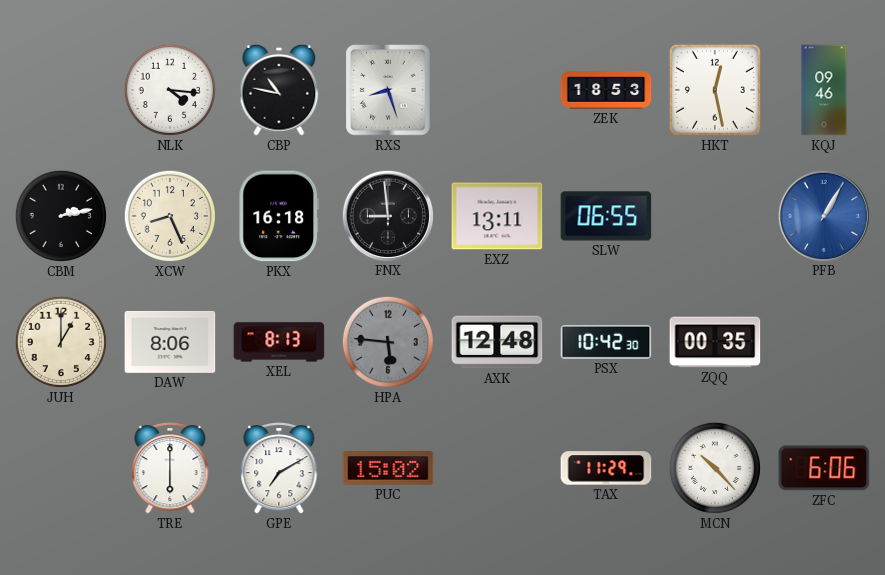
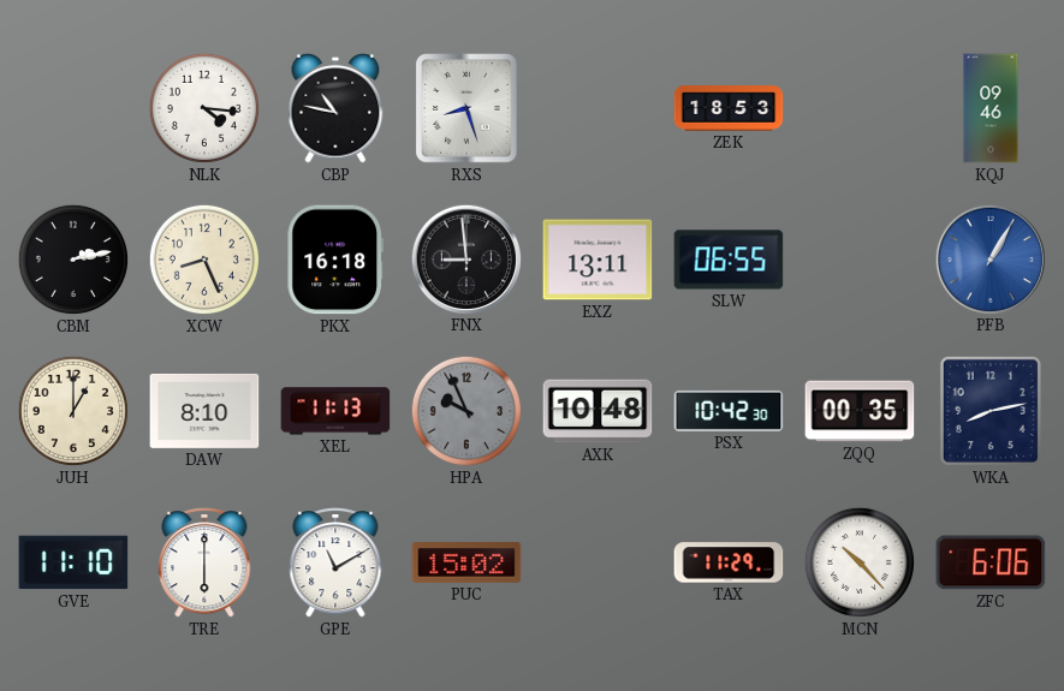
HKT: 12:28 -> none
DAW: 8:06 -> 8:10
XEL: 8:13 -> 11:13
HPA: 5:46 -> 9:56
AXK: 12:48 -> 10:48
WKA: none -> 8:13
GVE: none -> 11:10
GPE: 7:10 -> 11:10
